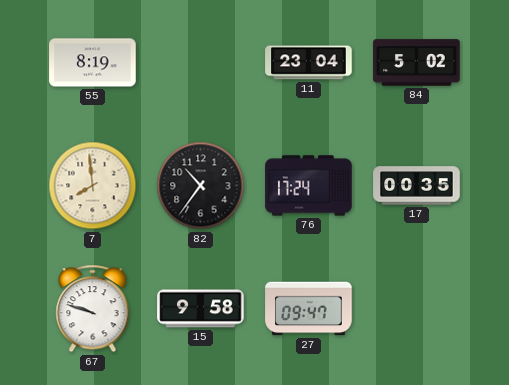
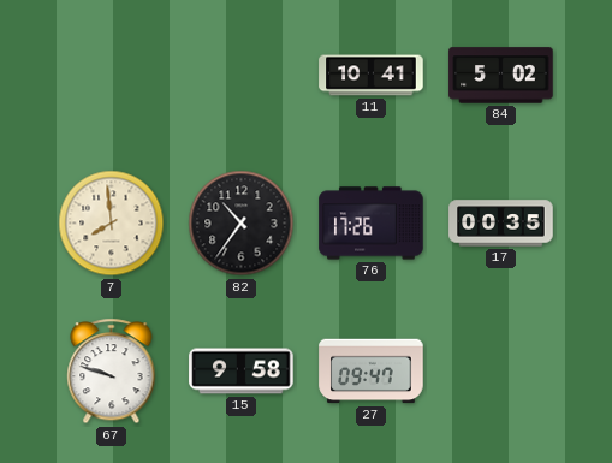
55: 8:19 -> none
11: 23:04 -> 10:41
76: 17:24 -> 17:26
